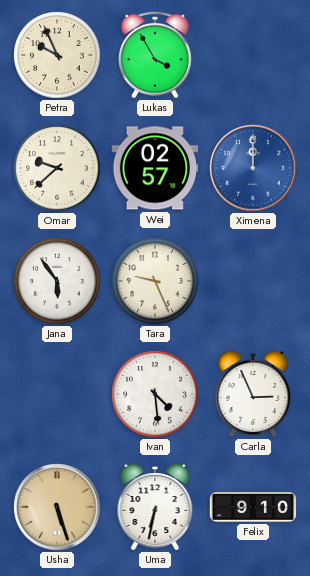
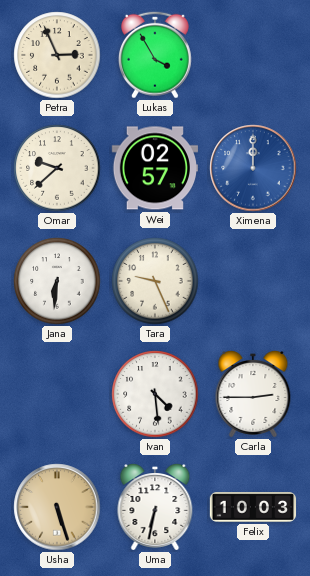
Petra: 9:56 -> 2:56
Jana: 5:54 -> 6:31
Carla: 2:56 -> 2:45
Felix: 9:10 -> 10:03
